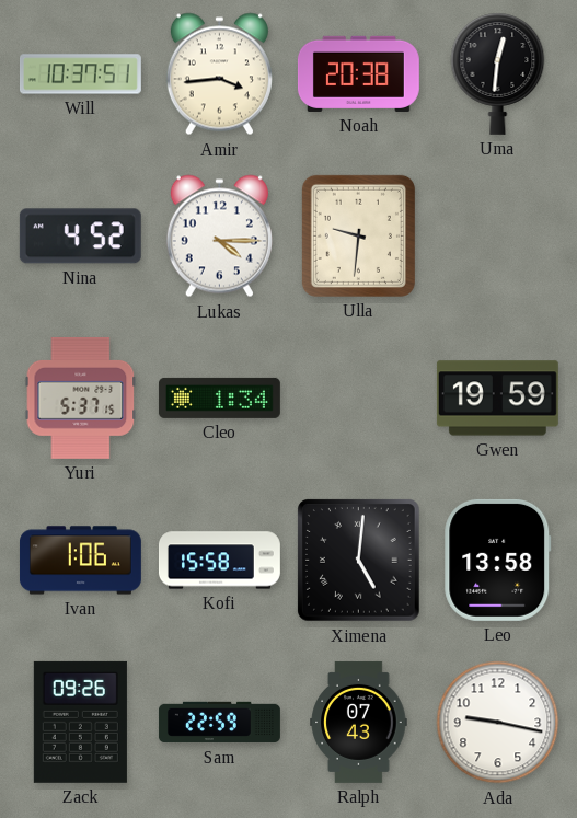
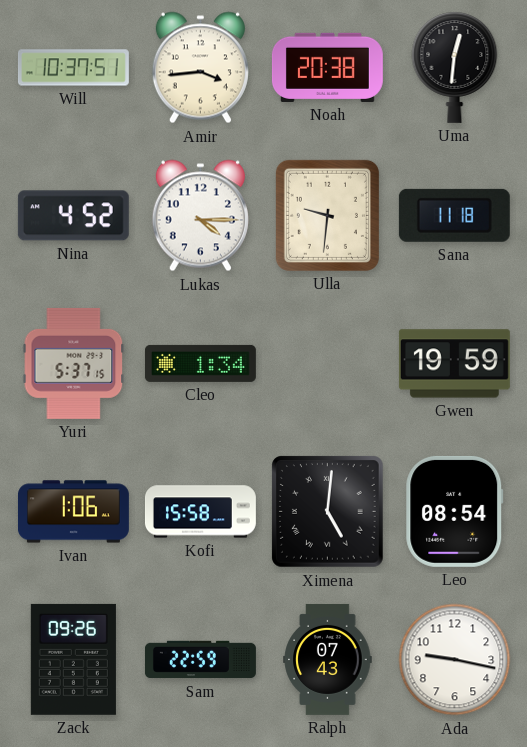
Sana: none -> 11:18
Leo: 13:58 -> 08:54
